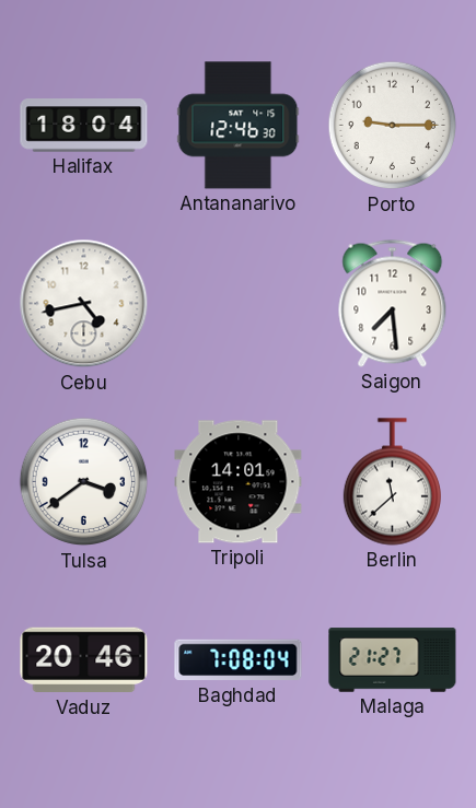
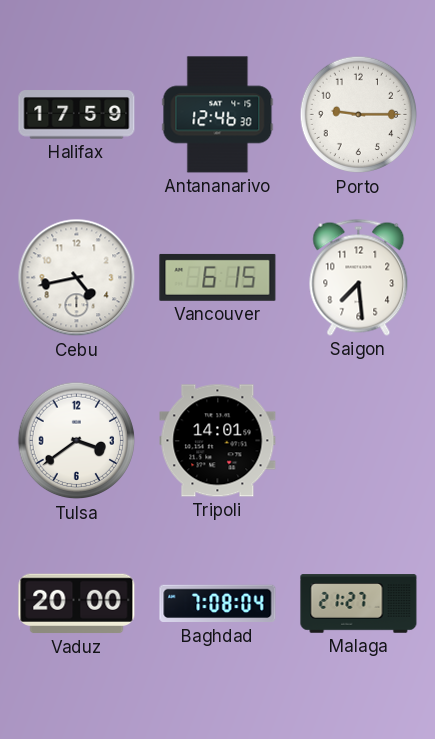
Halifax: 18:04 -> 17:59
Vancouver: none -> 6:15
Berlin: 11:38 -> none
Vaduz: 20:46 -> 20:00
